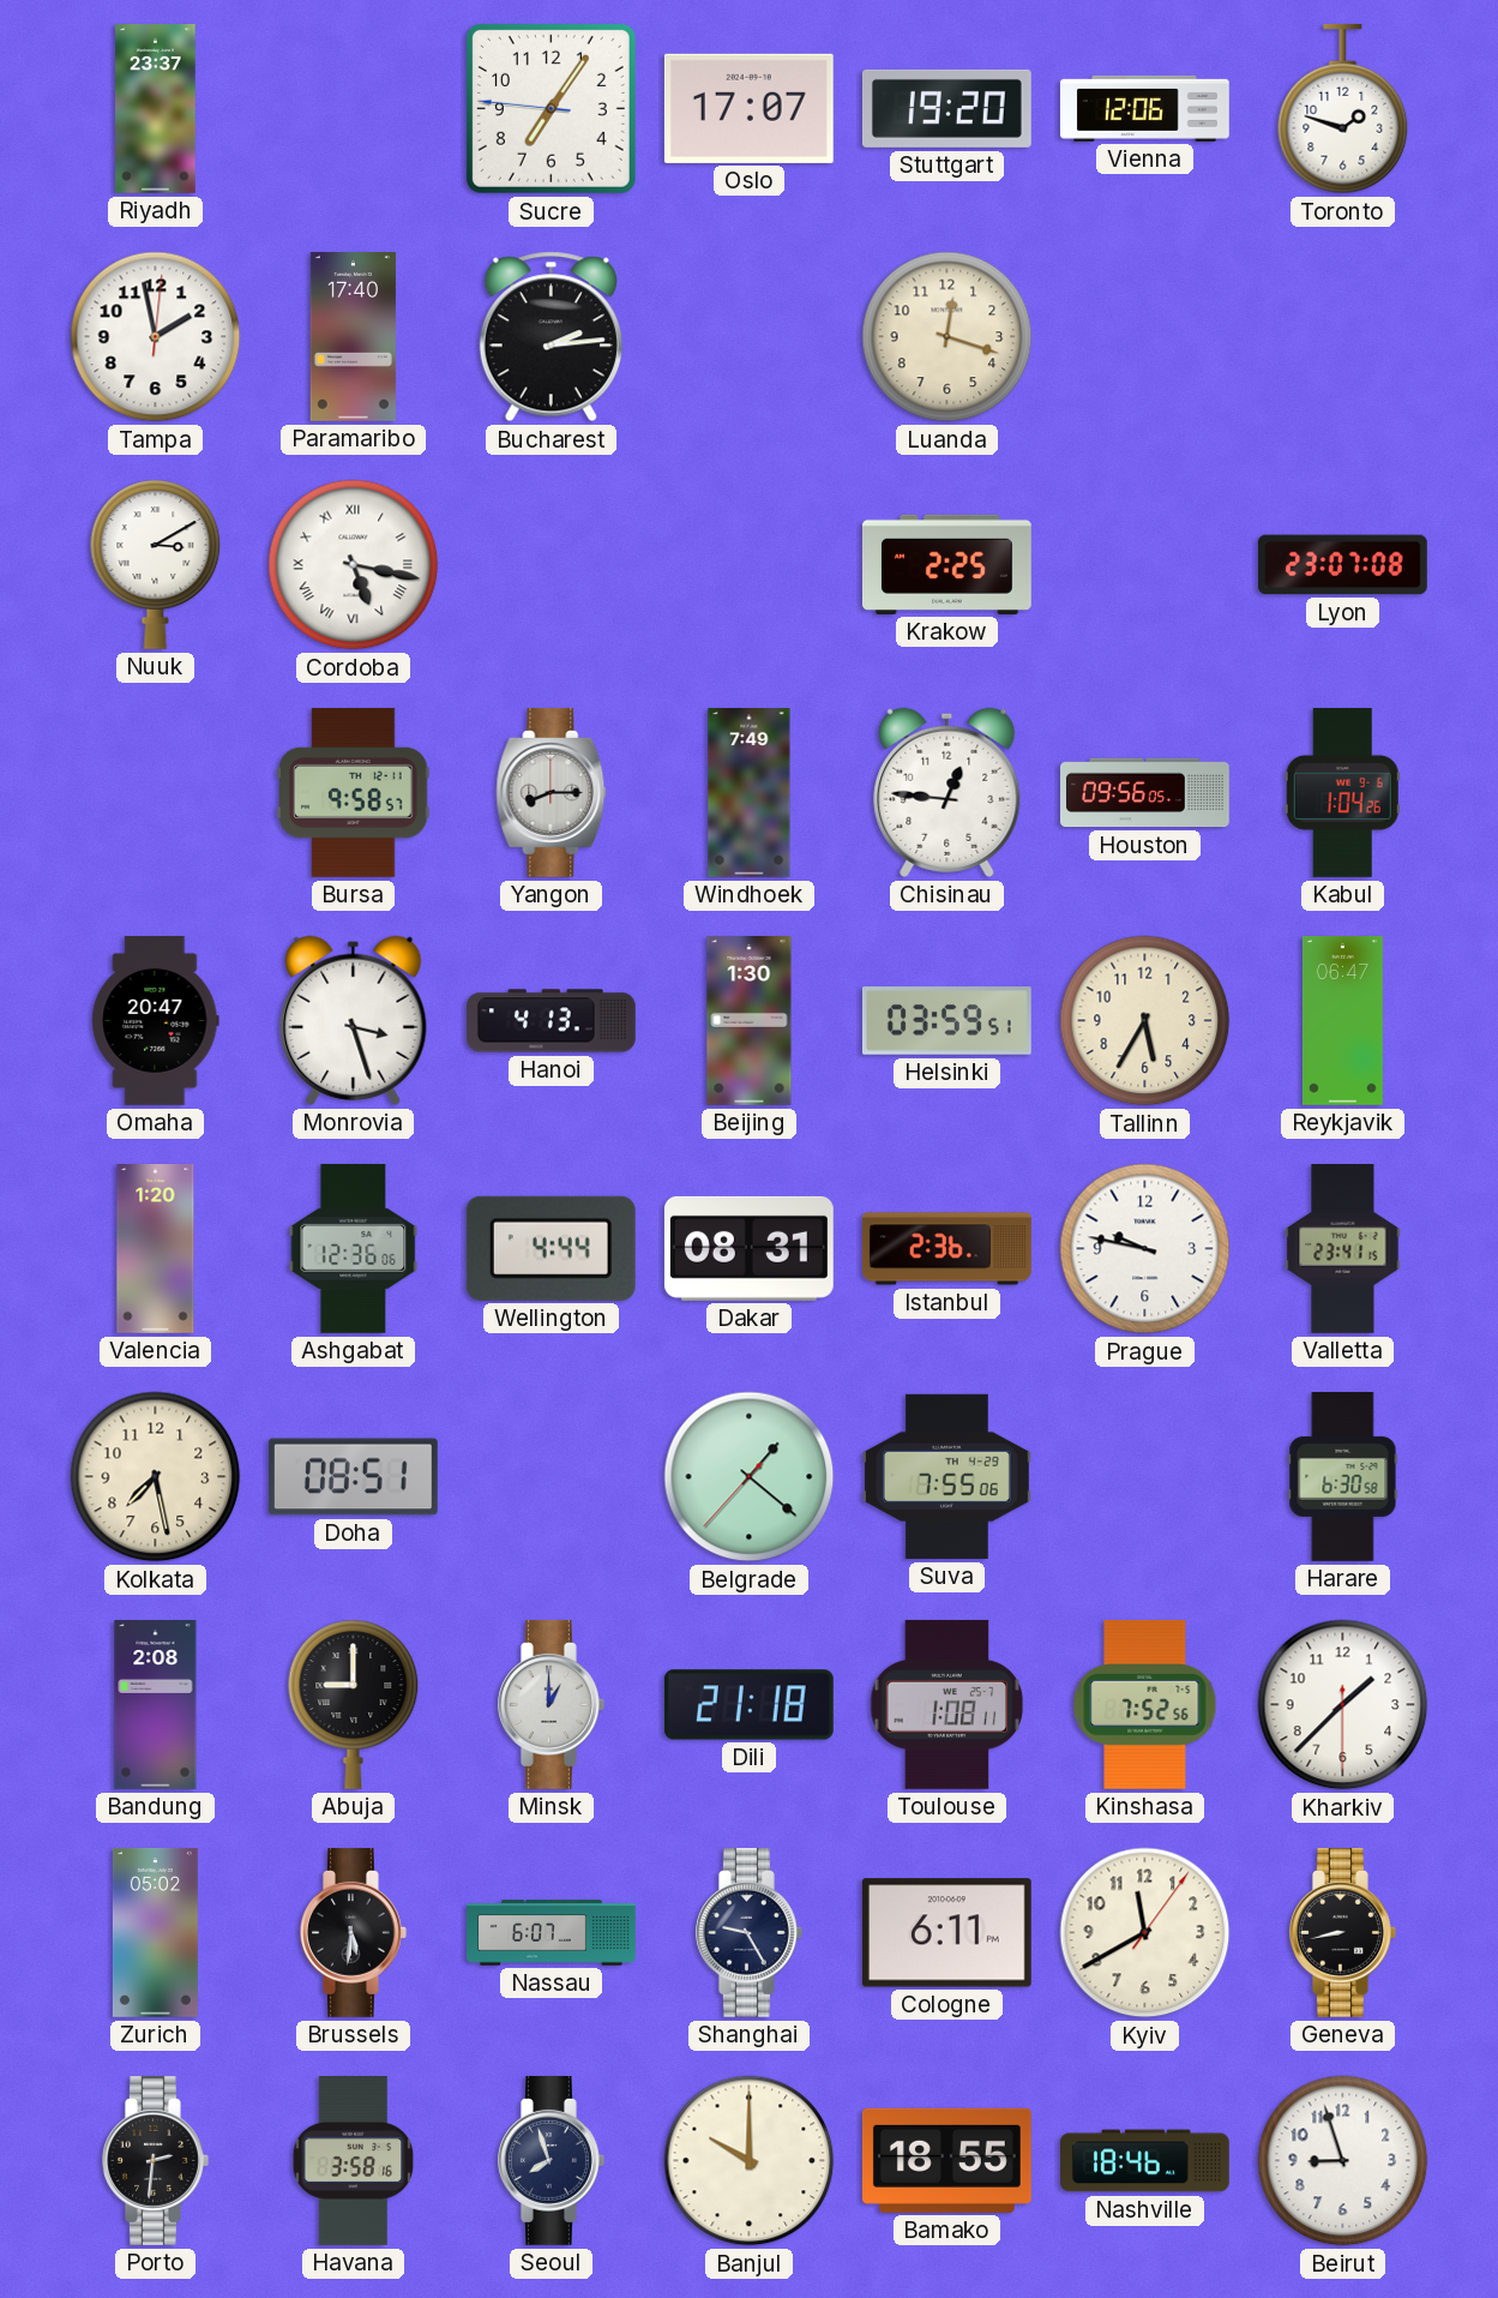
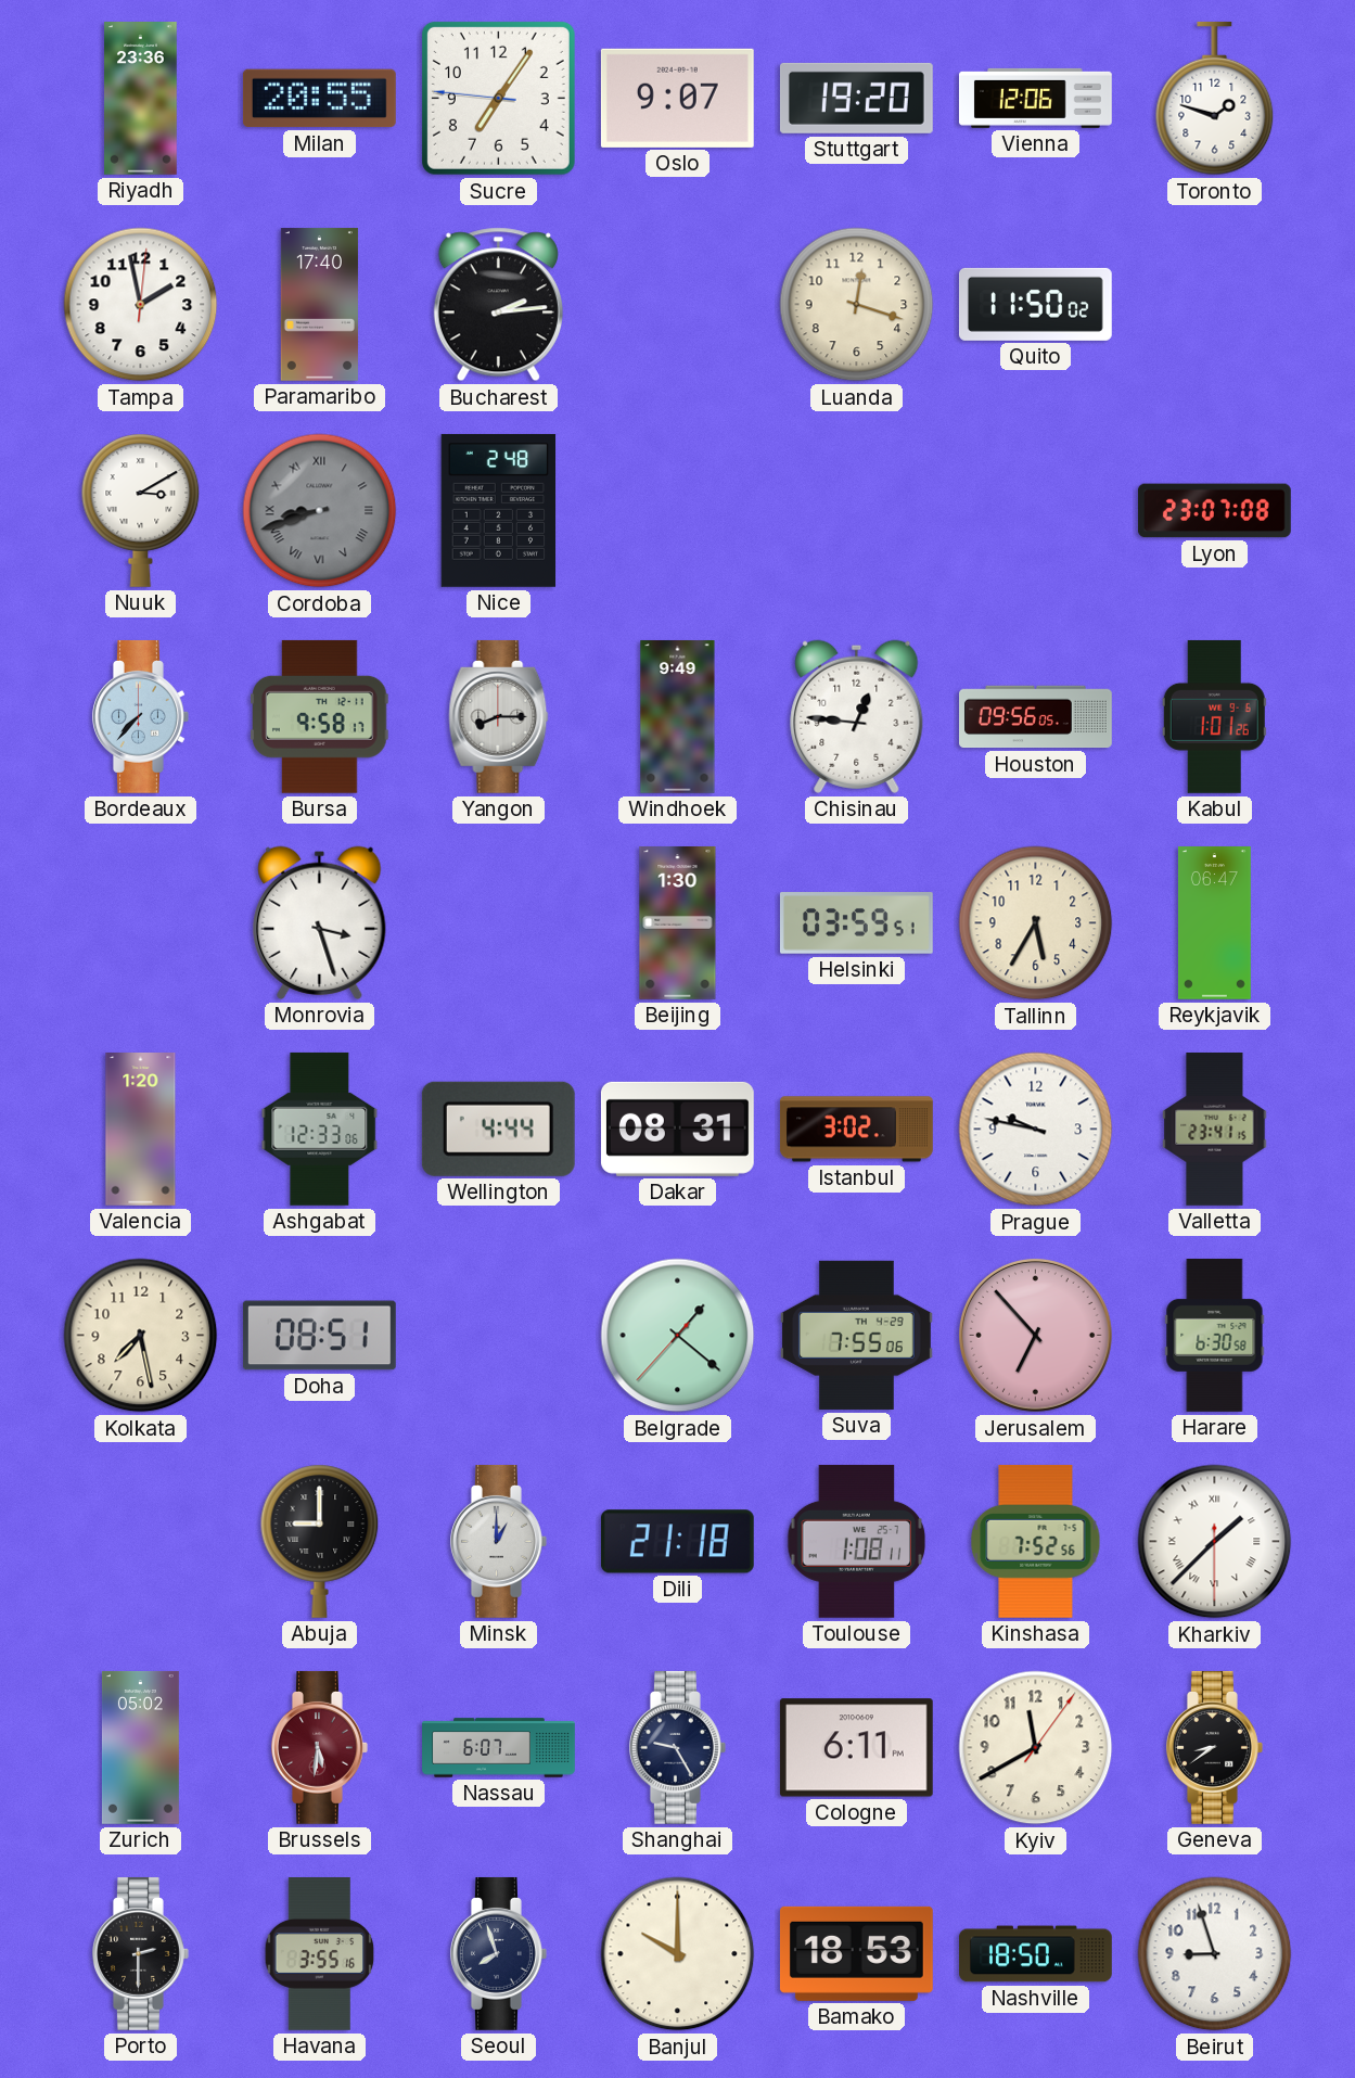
Riyadh: 23:37 -> 23:36
Milan: none -> 20:55
Oslo: 17:07 -> 9:07
Quito: none -> 11:50
Cordoba: 5:17 -> 8:42
Cordoba dial: white -> grey
Nice: none -> 2:48
Krakow: 2:25 -> none
Bordeaux: none -> 7:37
Bursa: 9:58:57 -> 9:58:17
Windhoek: 7:49 -> 9:49
Kabul: 1:04 -> 1:01
Omaha: 20:47 -> none
Hanoi: 4:13 -> none
Ashgabat: 12:36 -> 12:33
Istanbul: 2:36 -> 3:02
Jerusalem: none -> 6:53
Bandung: 2:08 -> none
Kharkiv numerals: Arabic -> Roman
Brussels dial: black -> burgundy
Geneva: 8:43 -> 8:39
Porto: 2:31 -> 2:30
Havana: 3:58 -> 3:55
Bamako: 18:55 -> 18:53
Nashville: 18:46 -> 18:50
